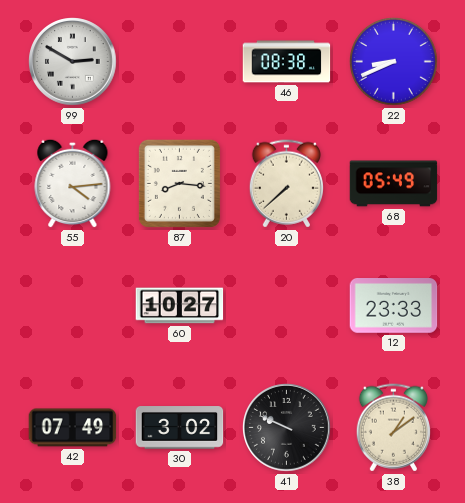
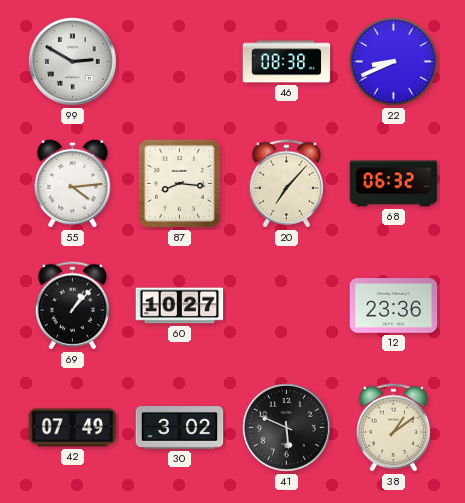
20: 7:38 -> 7:07
68: 05:49 -> 06:32
69: none -> 1:07
12: 23:33 -> 23:36
41: 9:49 -> 5:49
